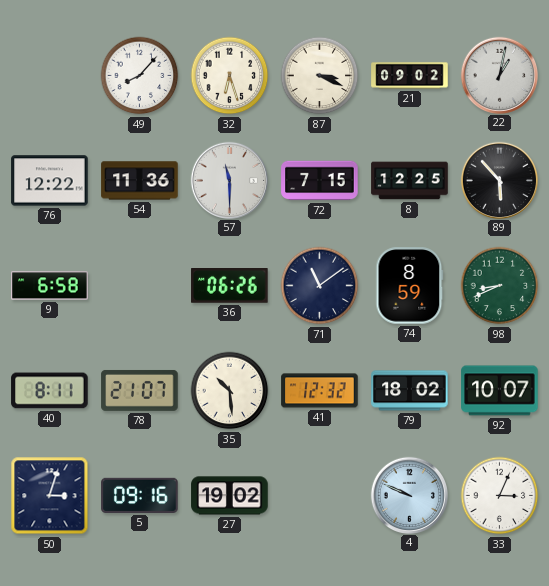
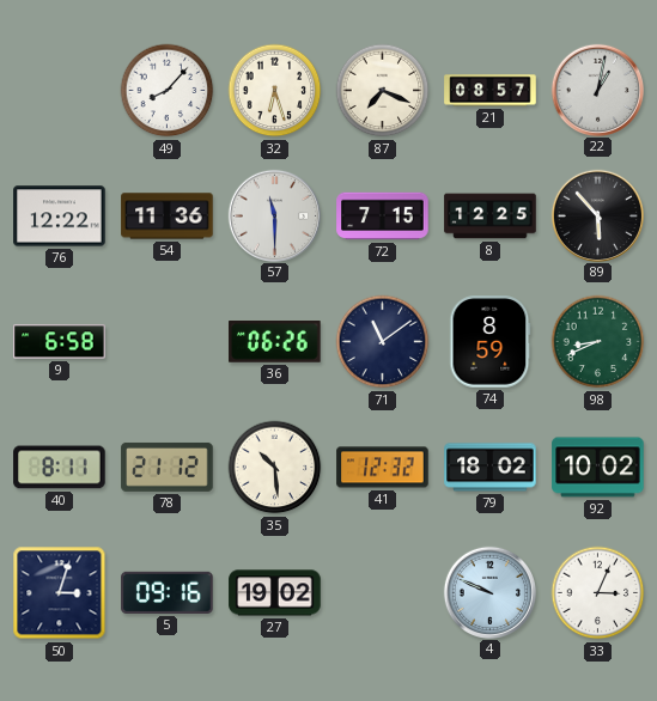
87: 3:19 -> 7:19
21: 09:02 -> 08:57
78: 21:07 -> 21:12
92: 10:07 -> 10:02
